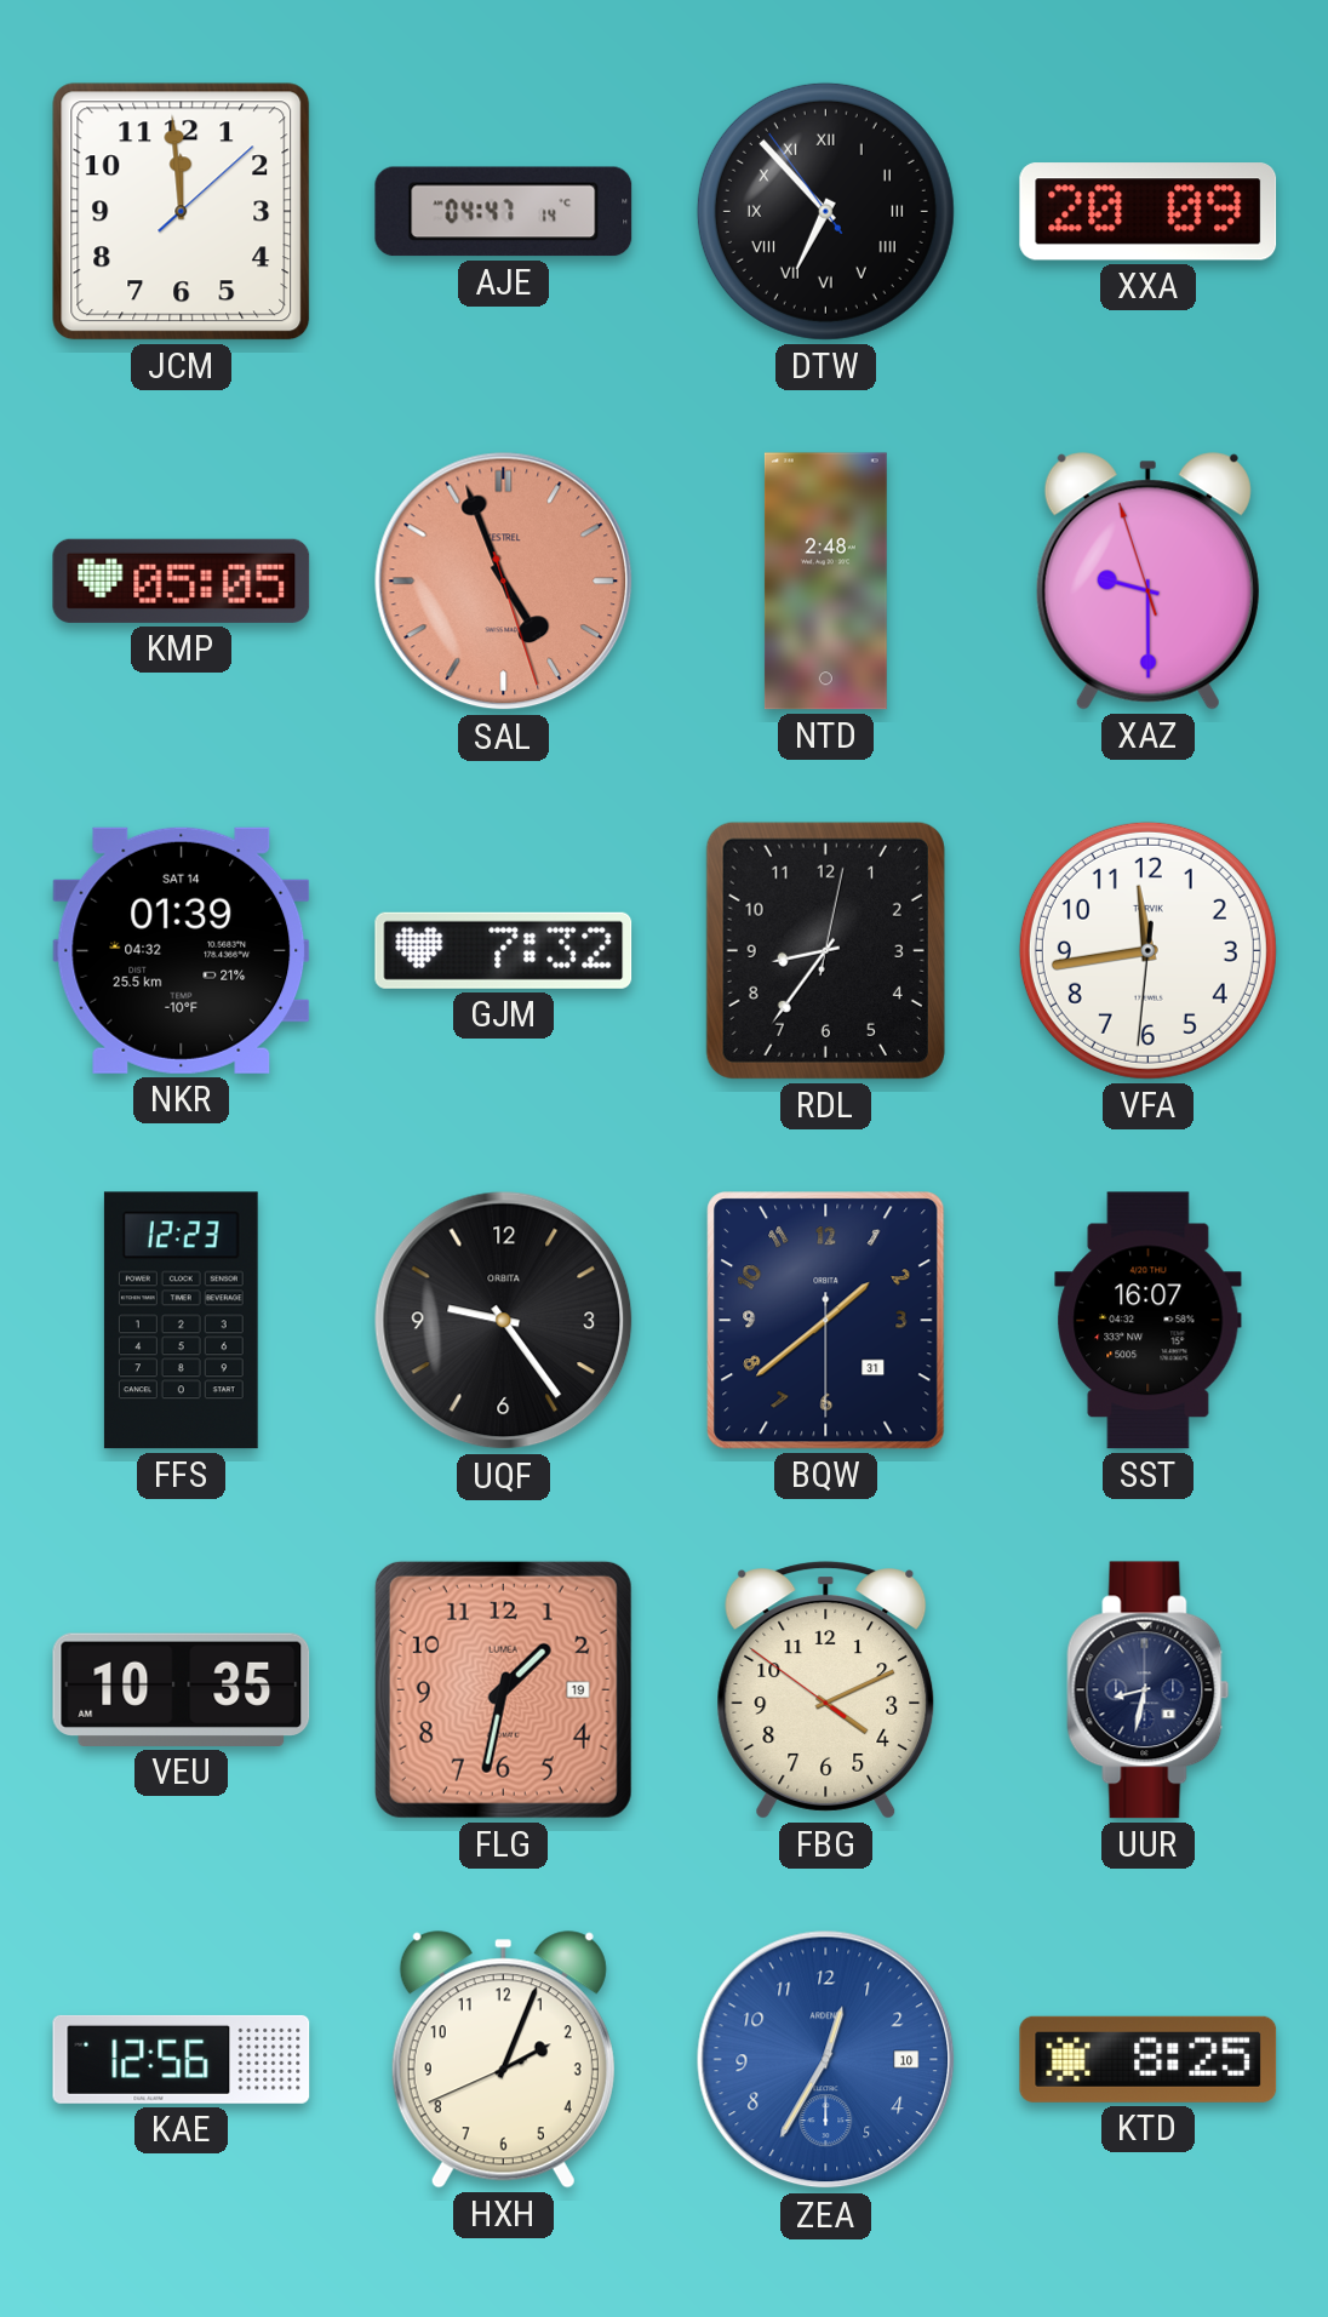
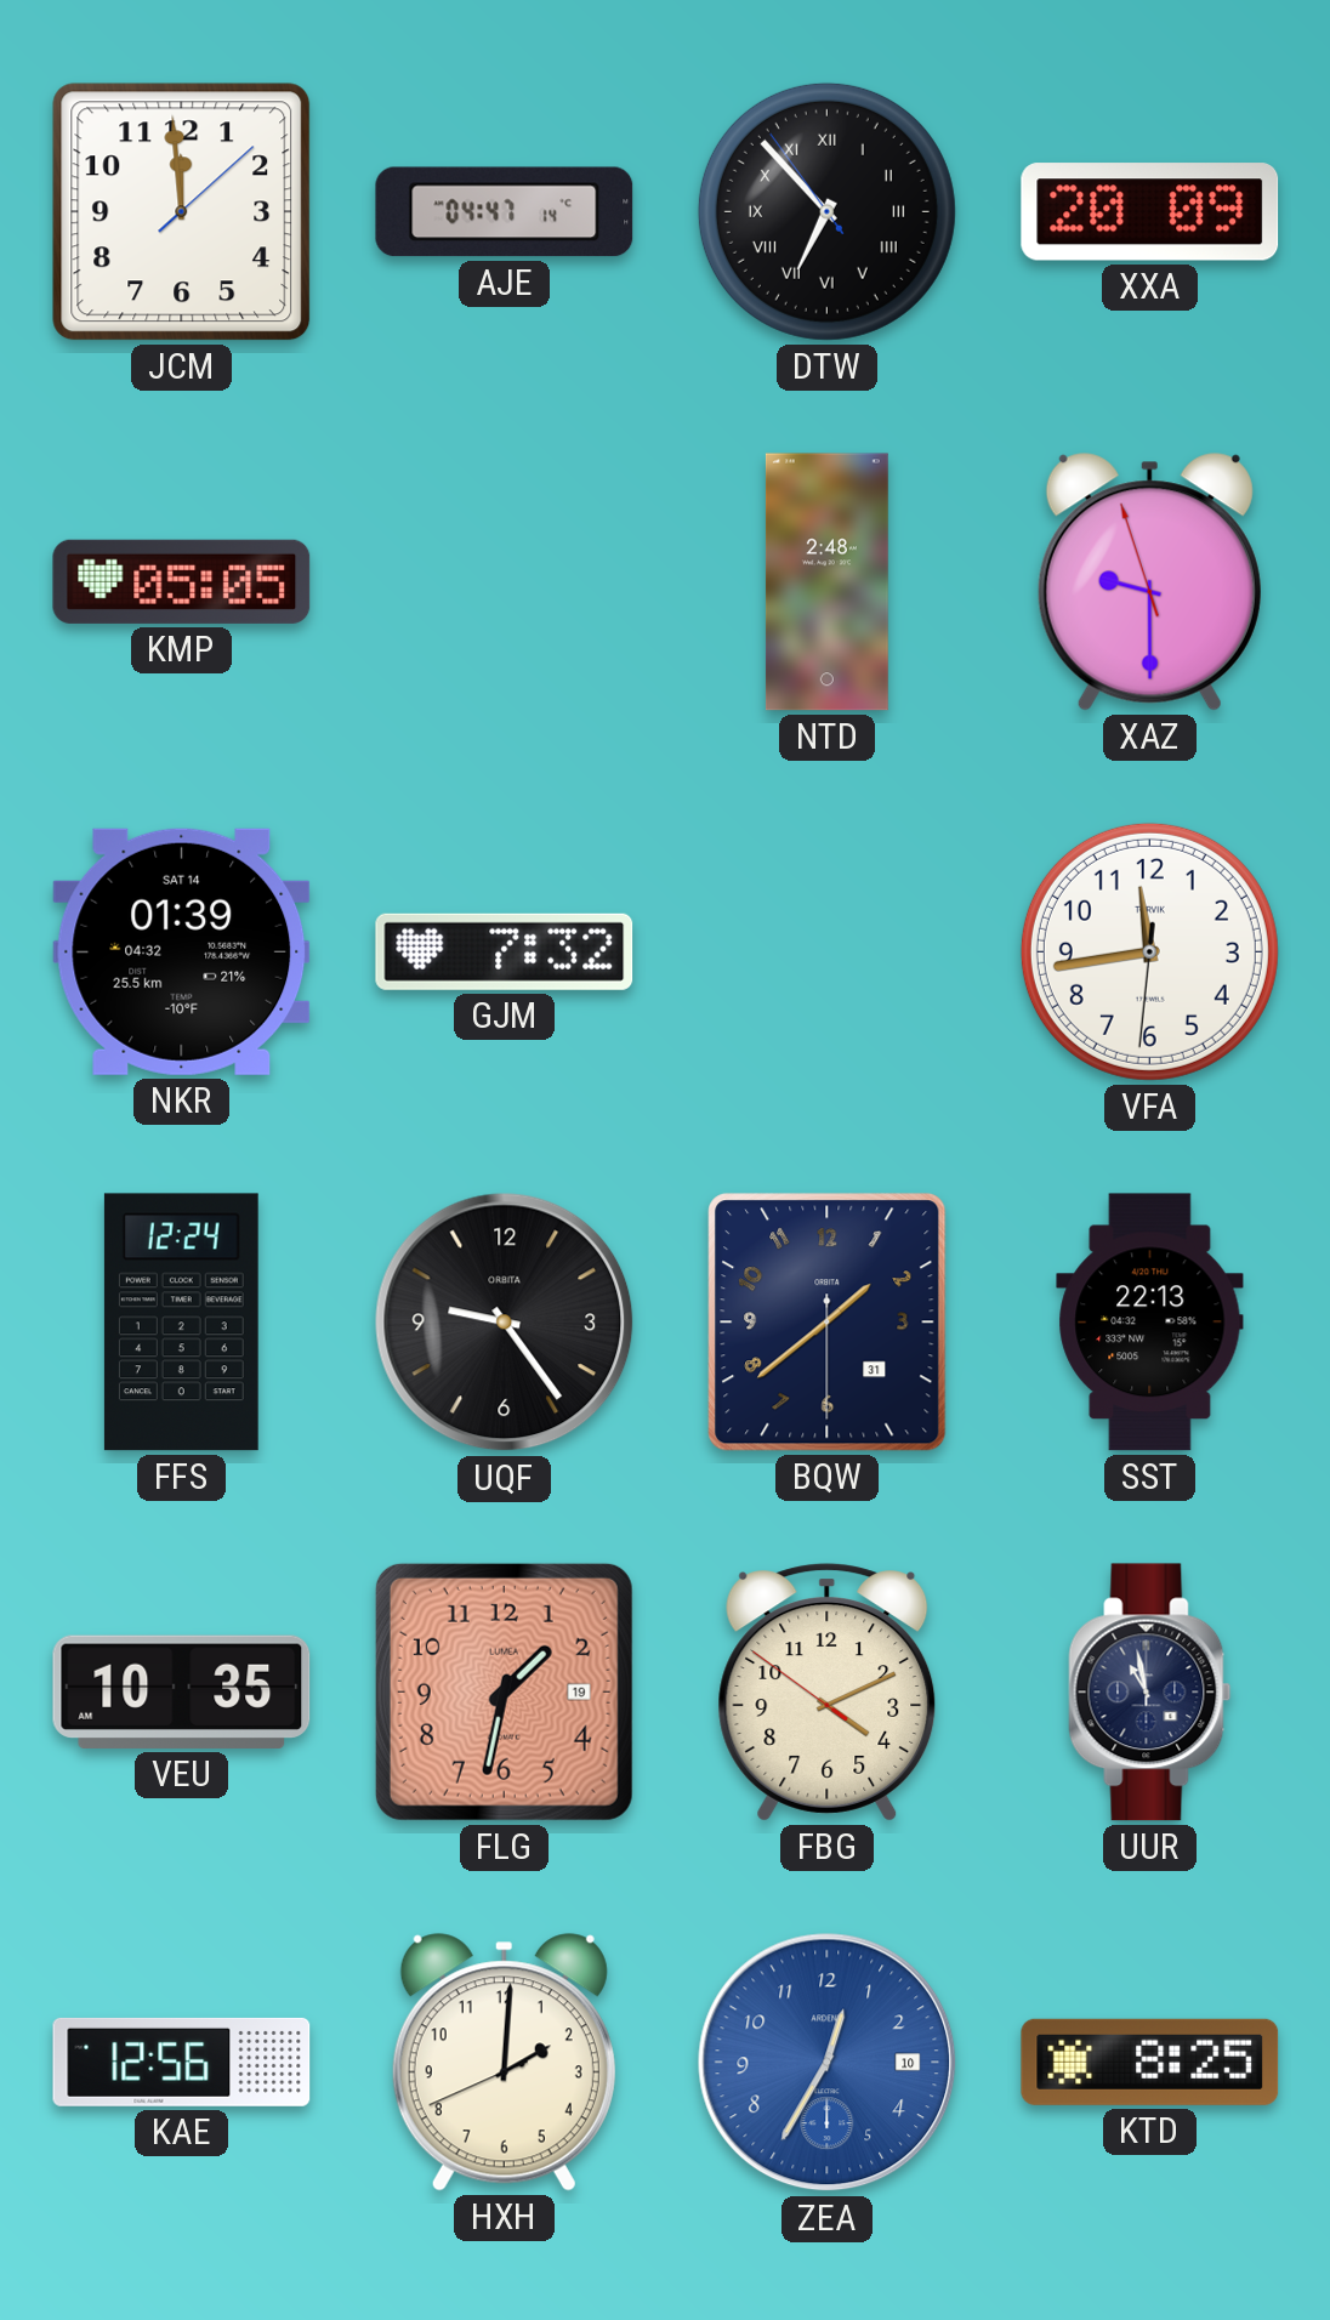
SAL: 4:56 -> none
RDL: 8:36 -> none
FFS: 12:23 -> 12:24
SST: 16:07 -> 22:13
UUR: 8:32 -> 10:58
HXH: 2:03 -> 2:00
